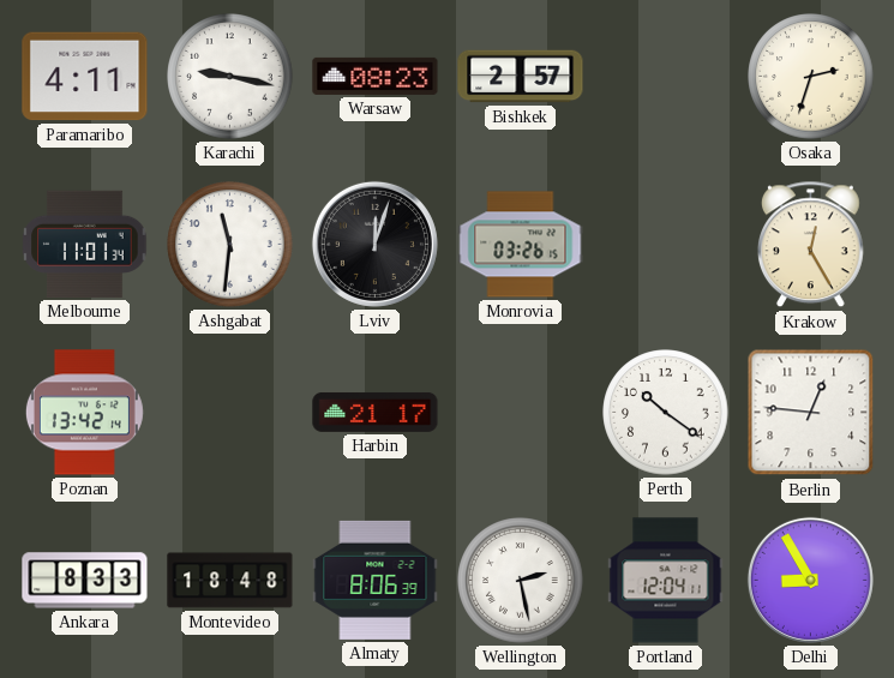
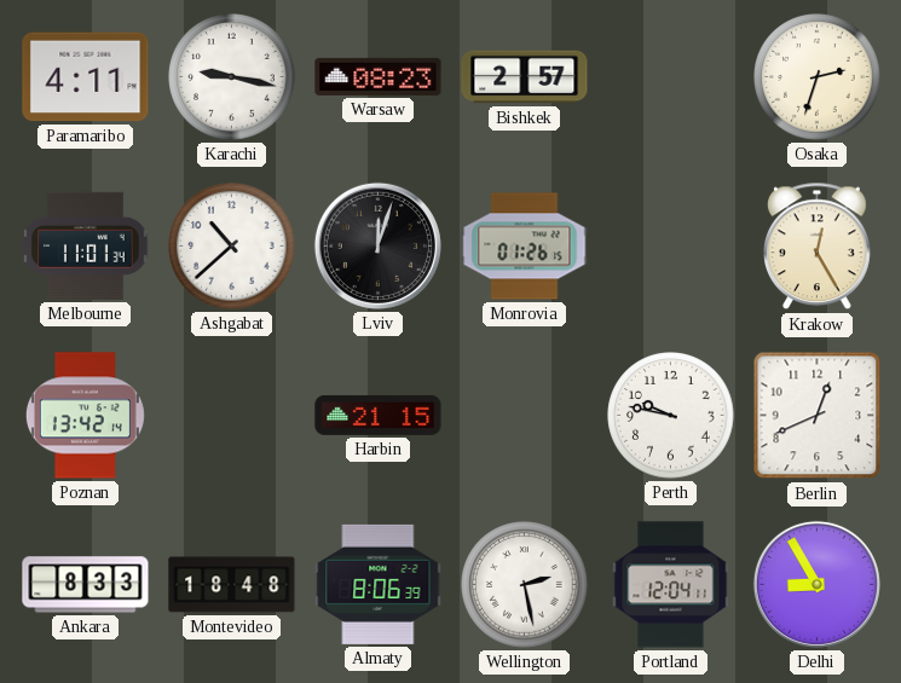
Ashgabat: 11:31 -> 10:38
Monrovia: 03:26 -> 01:26
Harbin: 21:17 -> 21:15
Perth: 10:21 -> 9:47
Berlin: 12:46 -> 12:41
